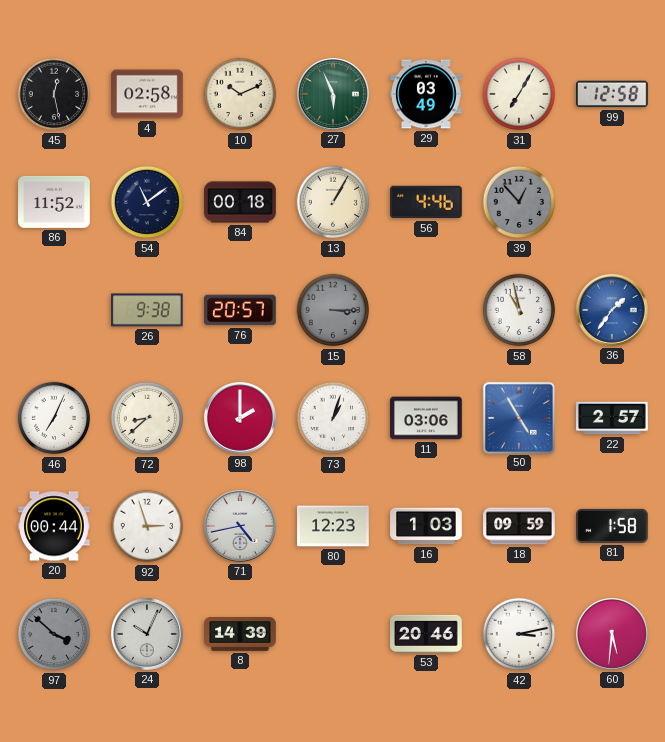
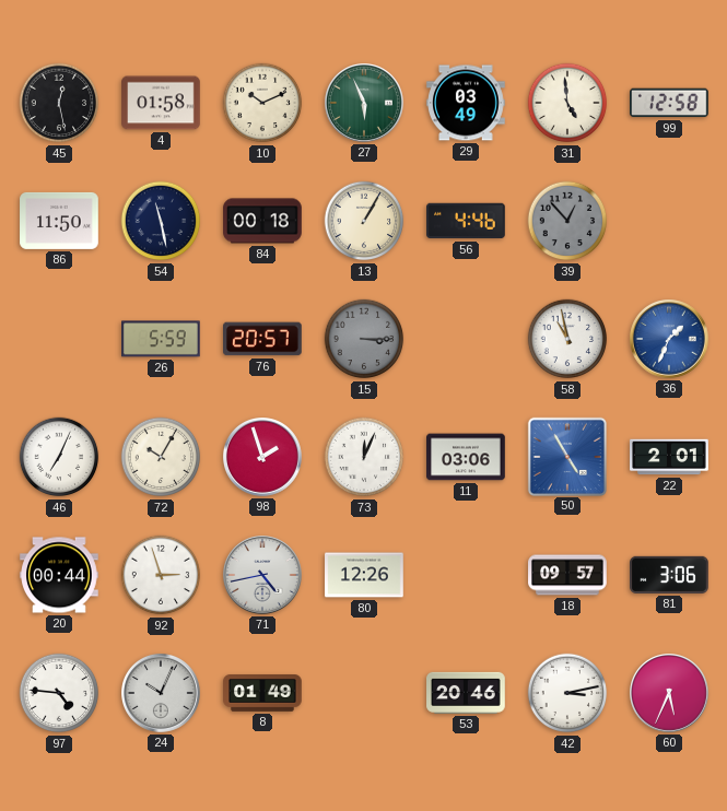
4: 02:58 -> 01:58
31: 7:05 -> 4:59
86: 11:52 -> 11:50
54: 11:09 -> 11:28
26: 9:38 -> 5:59
36: 1:36 -> 1:34
72: 8:38 -> 10:05
98: 2:00 -> 1:57
73: 1:03 -> 12:04
22: 2:57 -> 2:01
80: 12:23 -> 12:26
16: 1:03 -> none
18: 09:59 -> 09:57
81: 1:58 -> 3:06
97: 3:52 -> 4:46
97 dial: grey -> white
8: 14:39 -> 01:49
60: 5:31 -> 5:34
